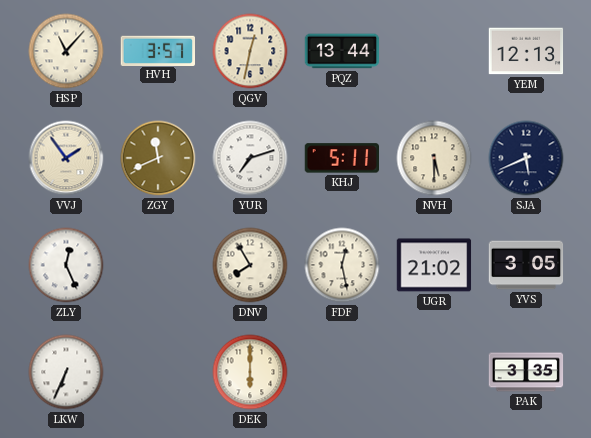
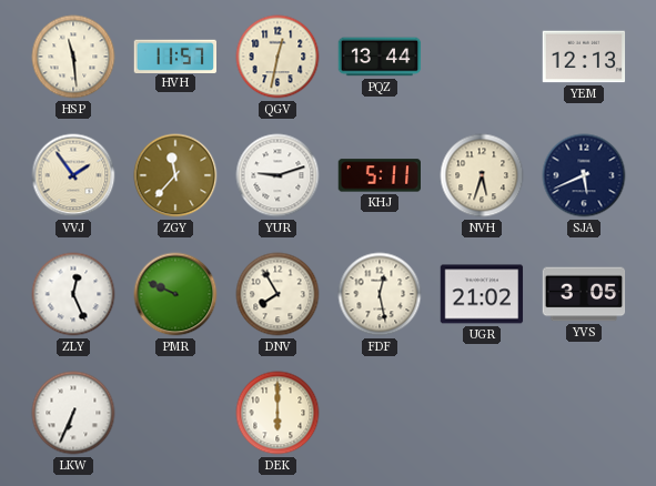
HSP: 11:07 -> 11:29
HVH: 3:57 -> 11:57
ZGY: 11:41 -> 11:37
YUR: 7:12 -> 9:12
NVH: 5:30 -> 5:33
PMR: none -> 9:49
PAK: 3:35 -> none
